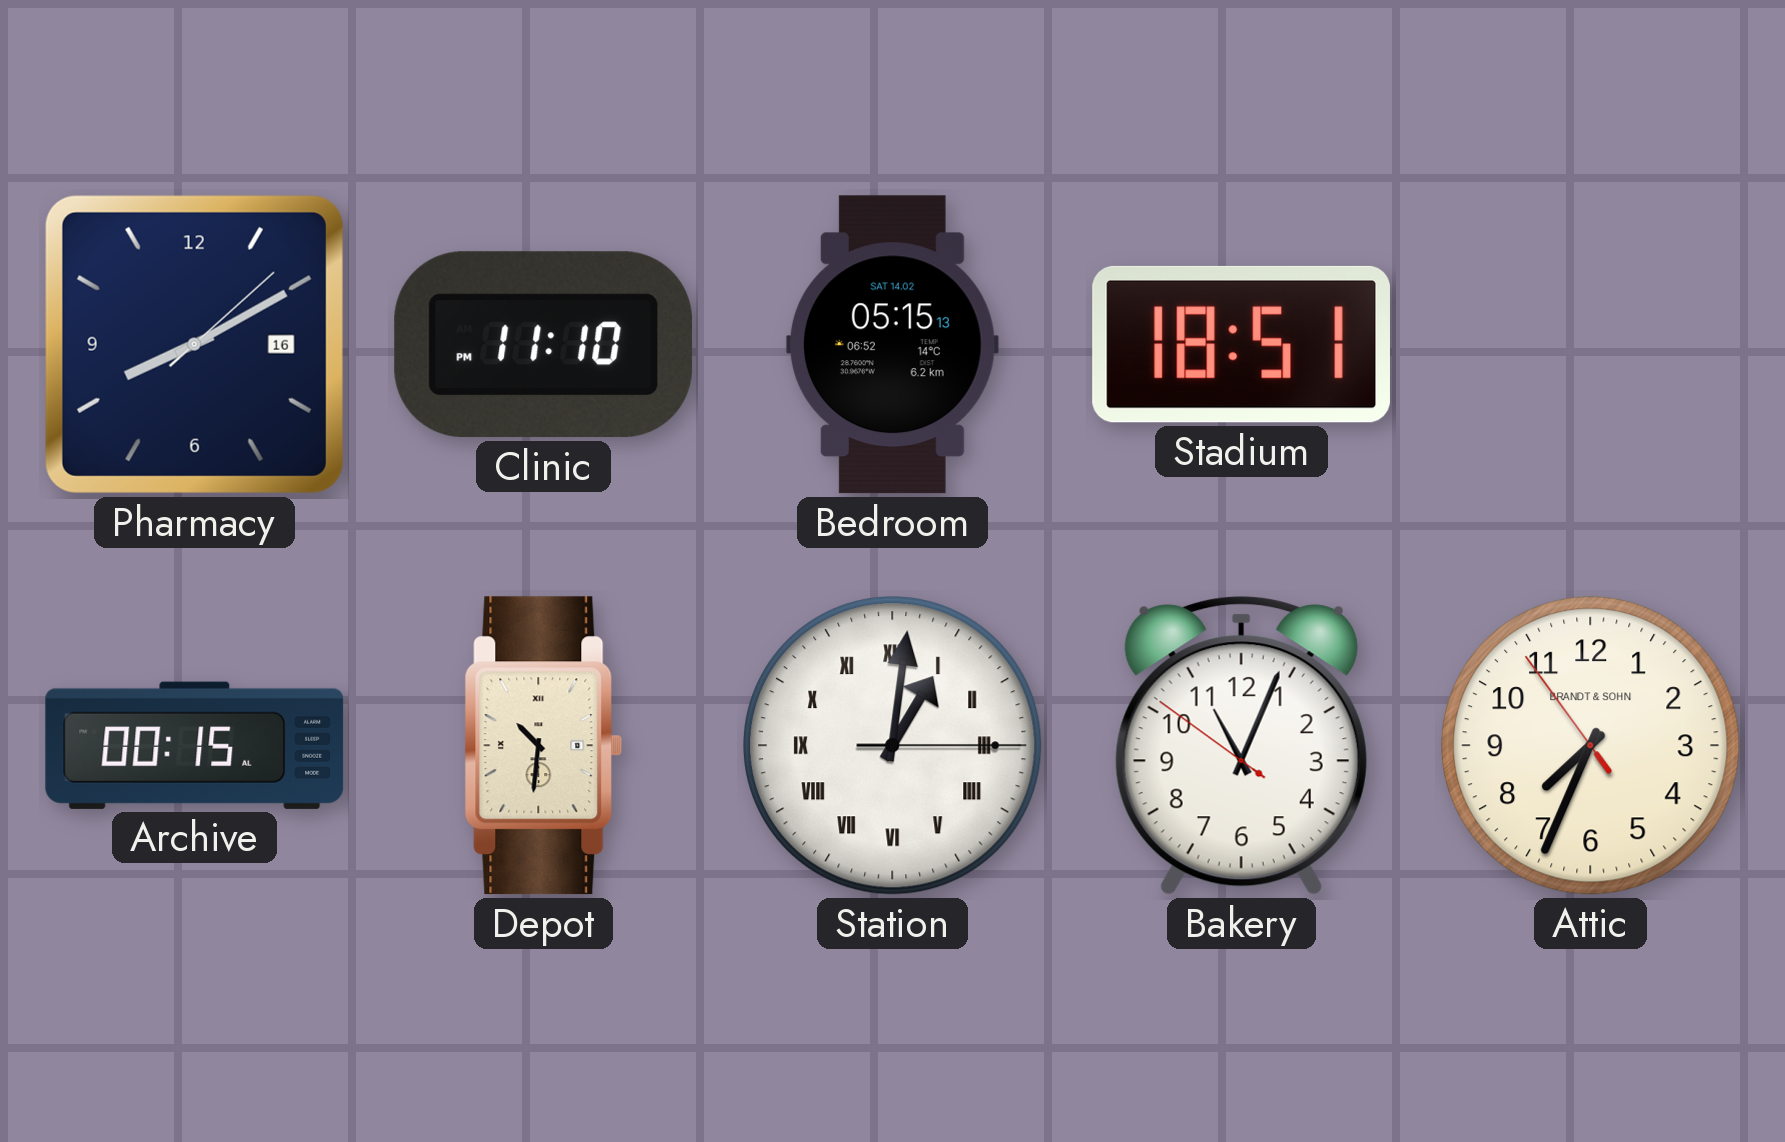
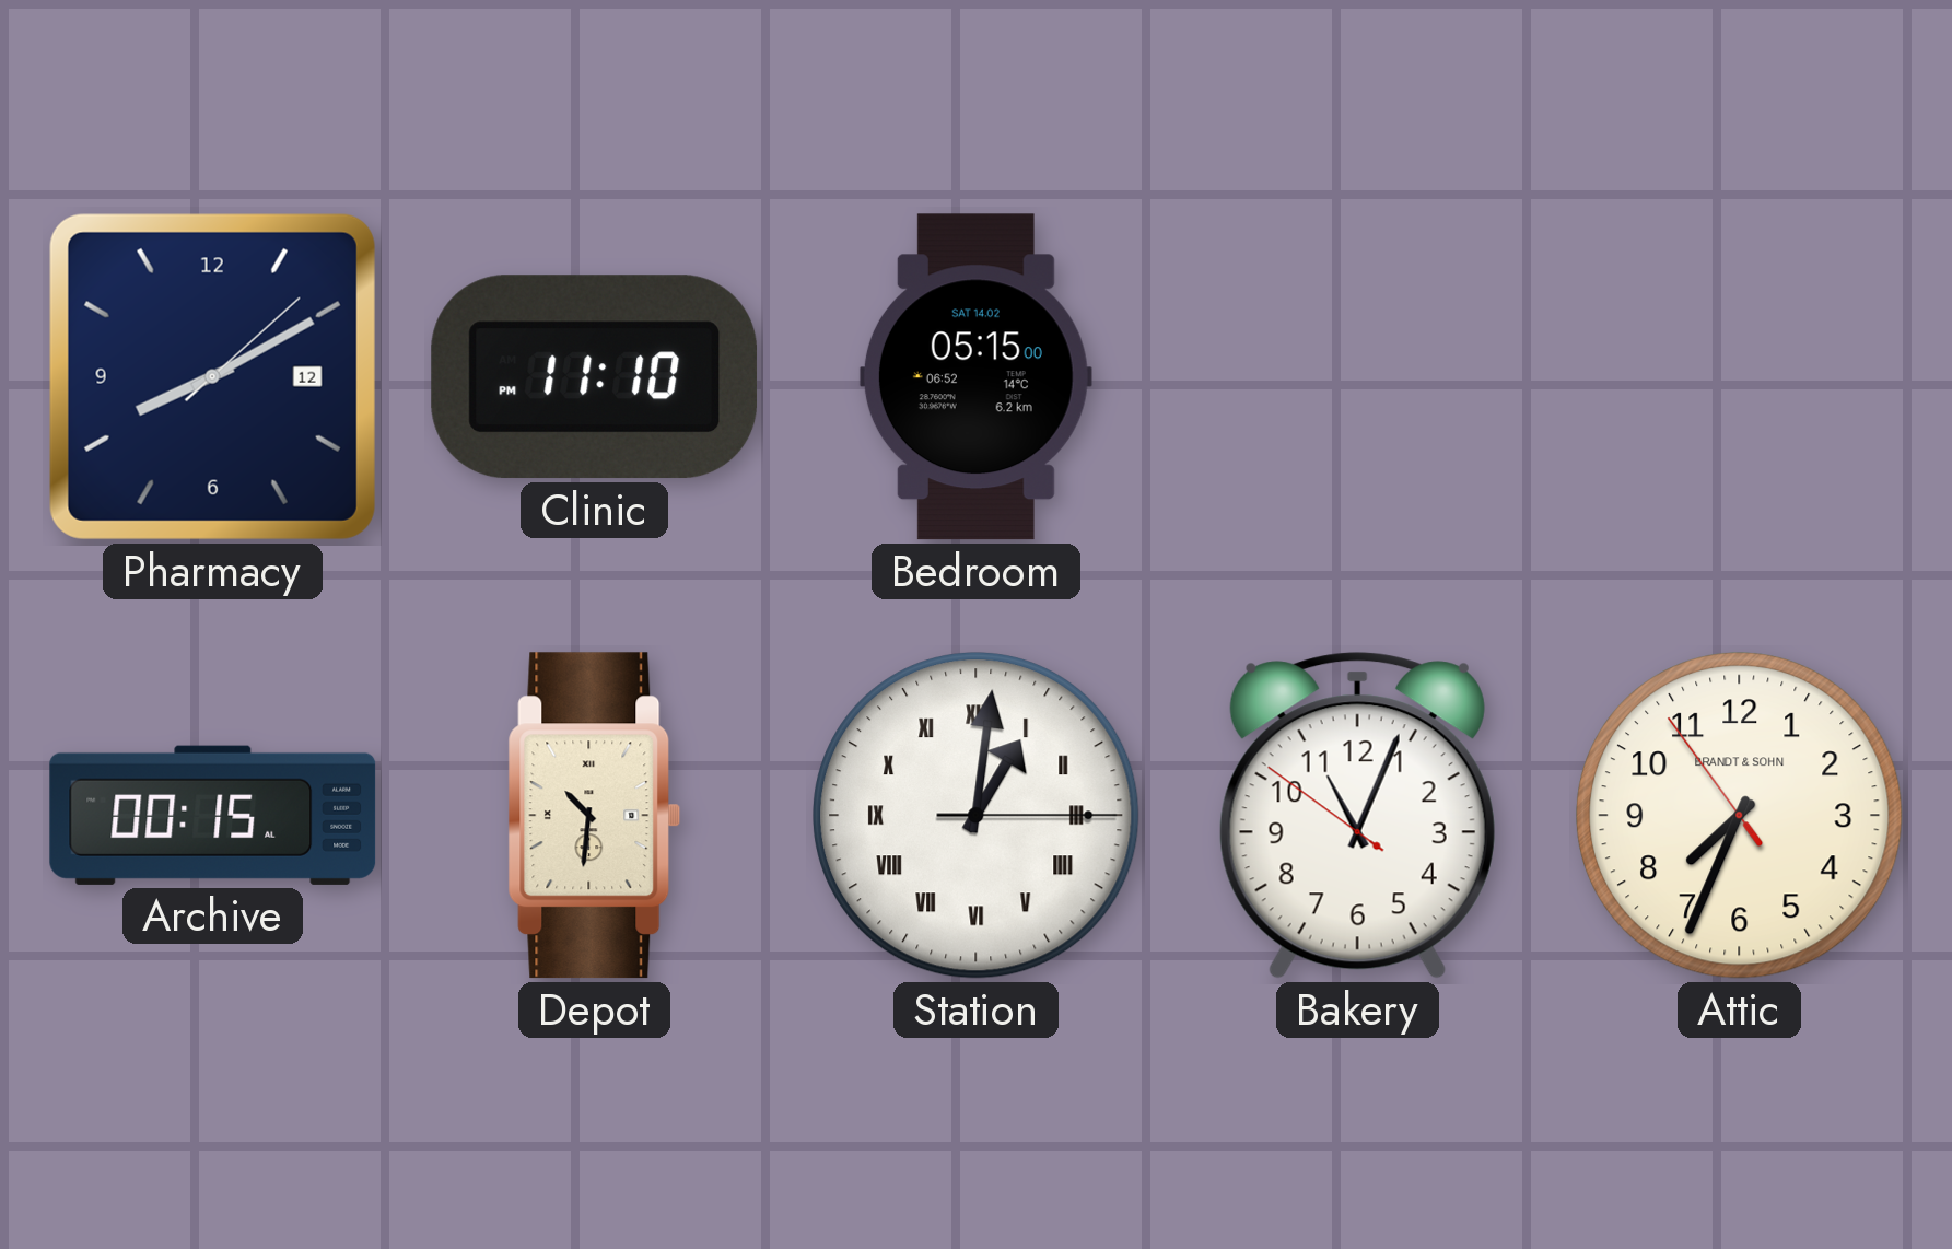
Pharmacy date: 16 -> 12
Bedroom: 05:15:13 -> 05:15:00
Stadium: 18:51 -> none
